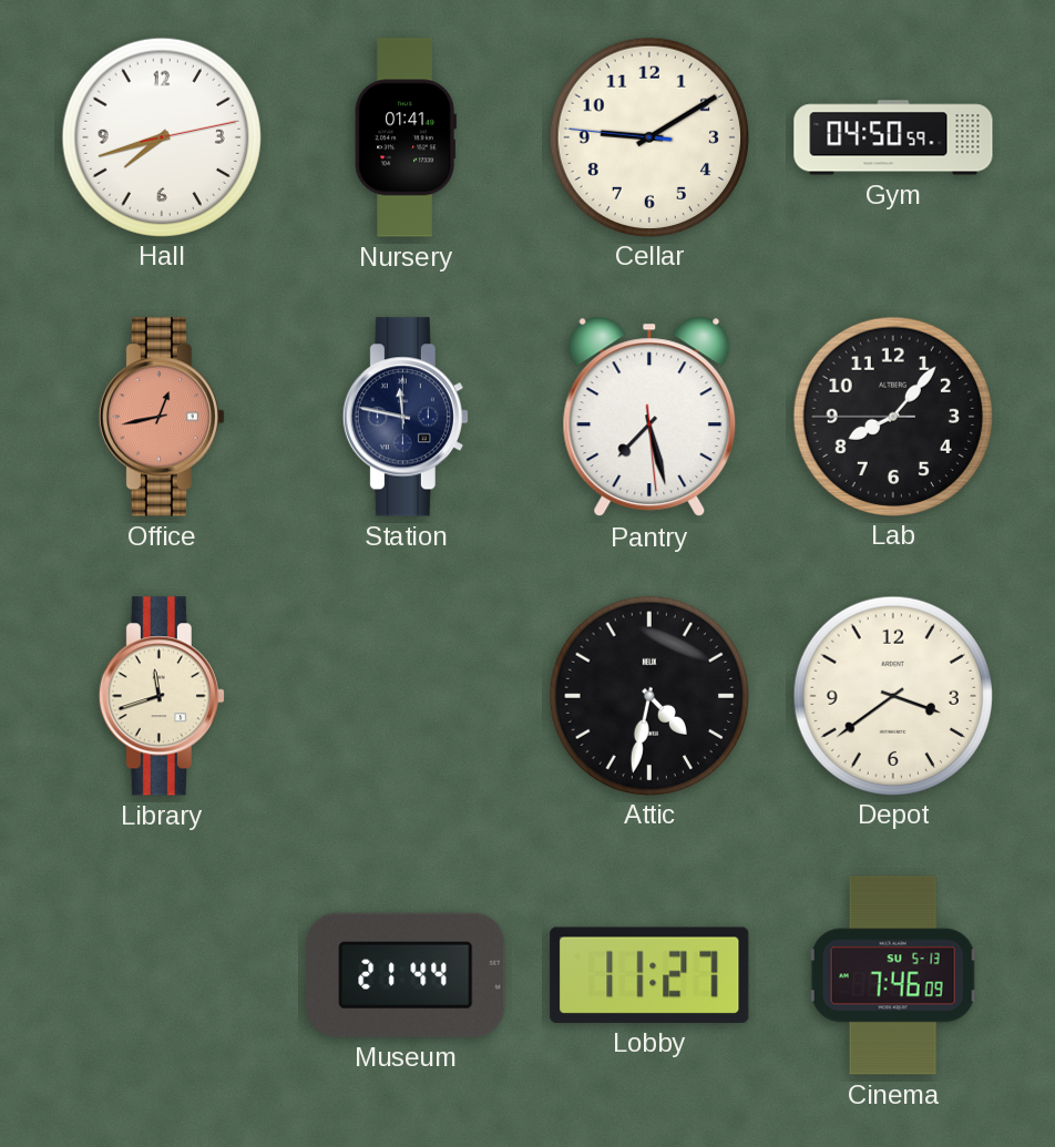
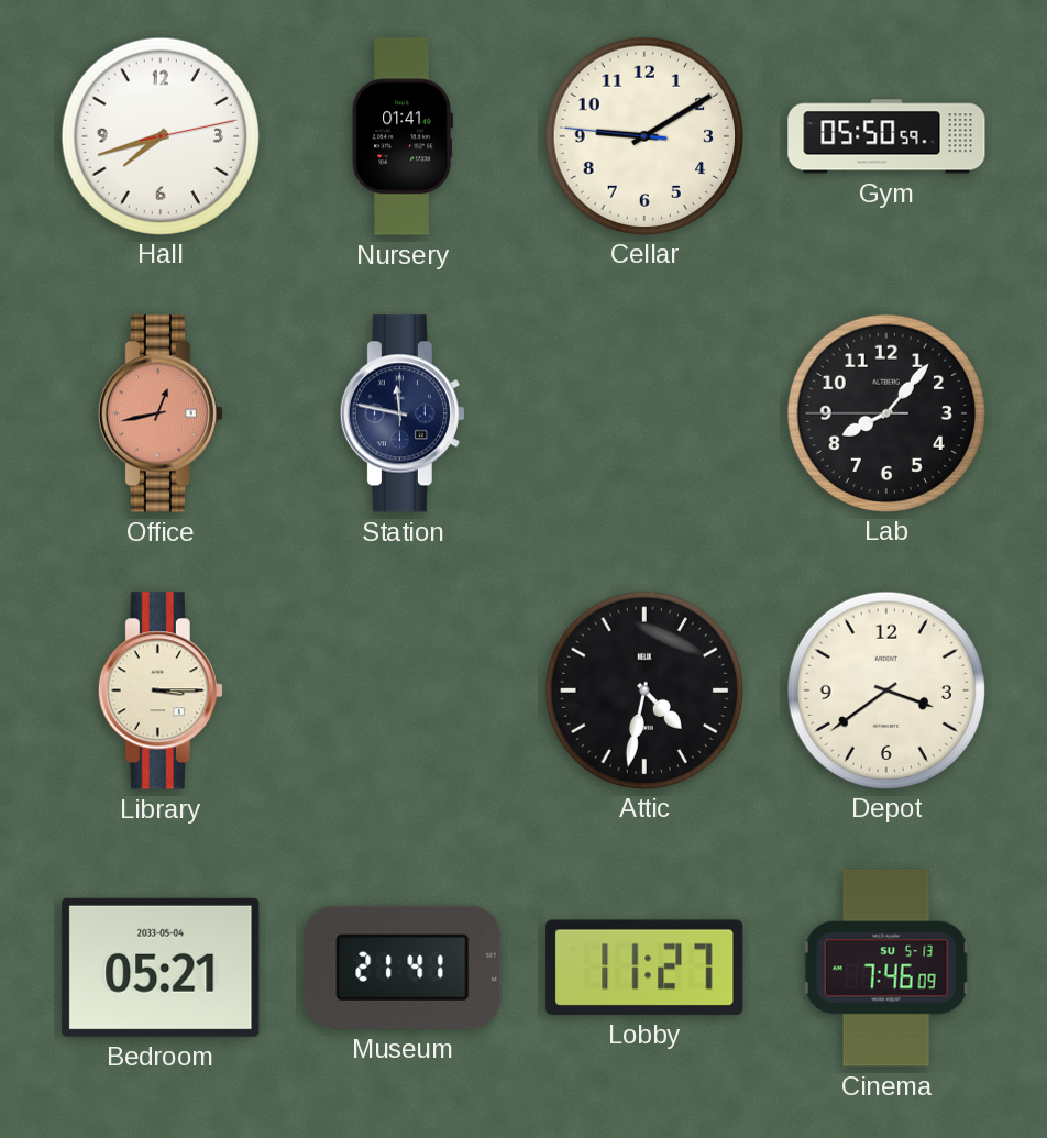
Gym: 04:50 -> 05:50
Pantry: 7:27 -> none
Library: 11:42 -> 3:15
Bedroom: none -> 05:21
Museum: 21:44 -> 21:41
